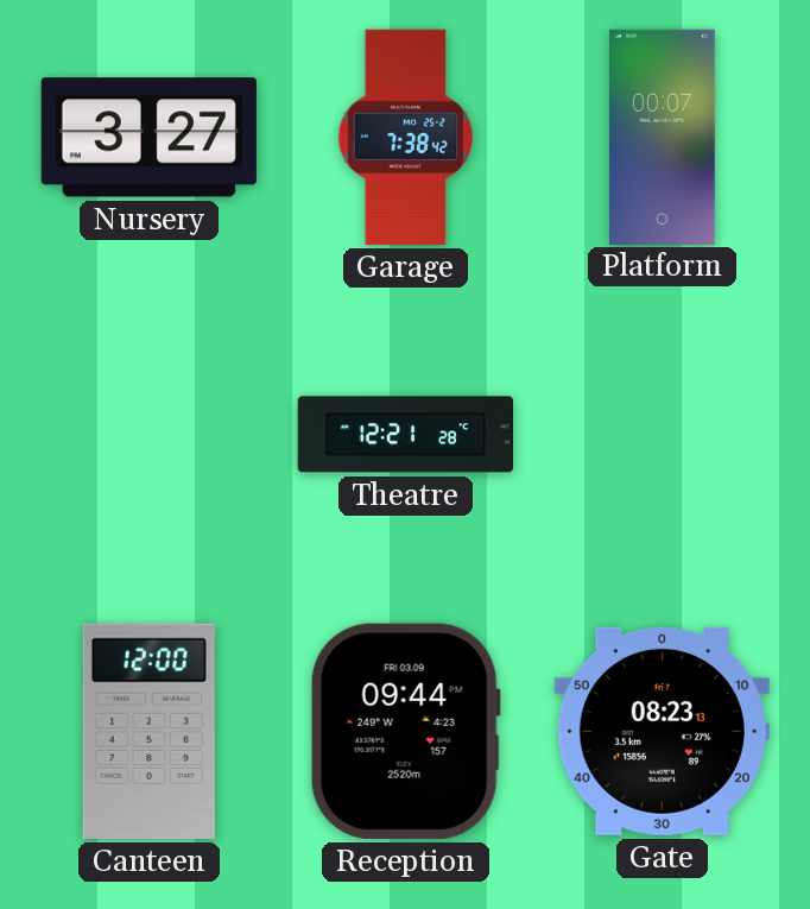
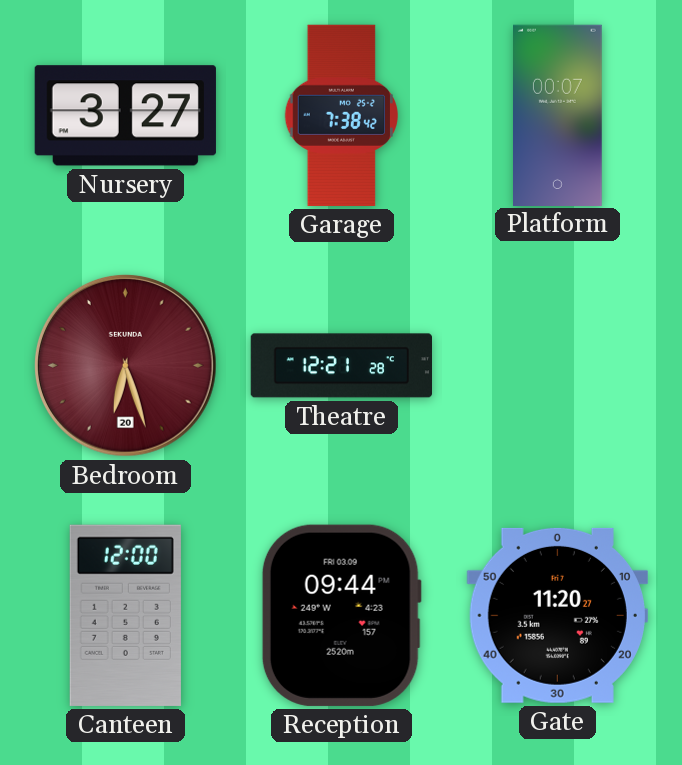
Bedroom: none -> 6:27
Gate: 08:23 -> 11:20
